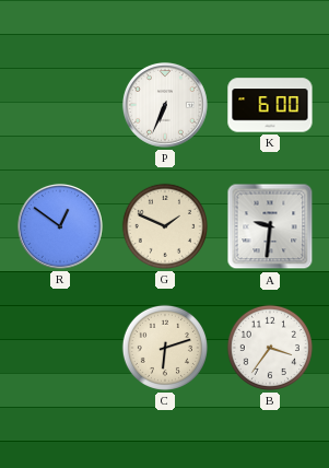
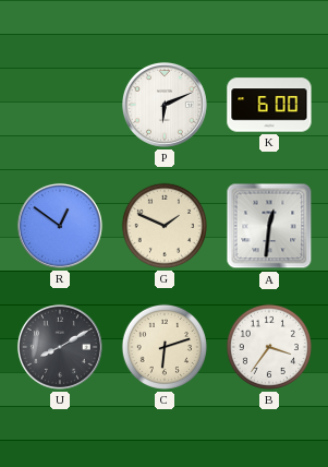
P: 6:34 -> 6:11
A: 9:31 -> 12:31
U: none -> 8:10
